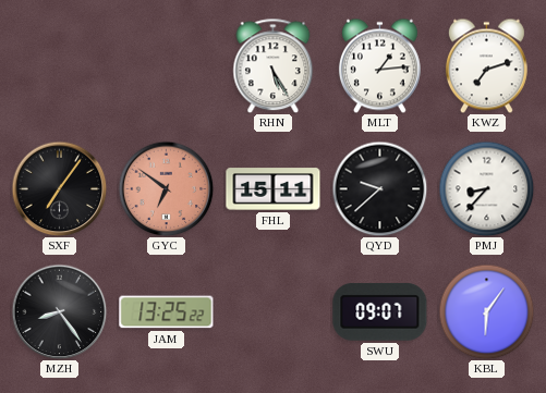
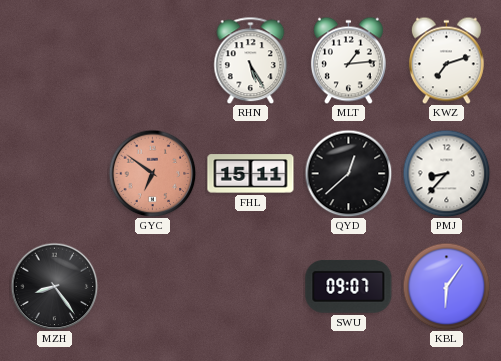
SXF: 7:06 -> none
QYD: 9:38 -> 12:38
JAM: 13:25 -> none
